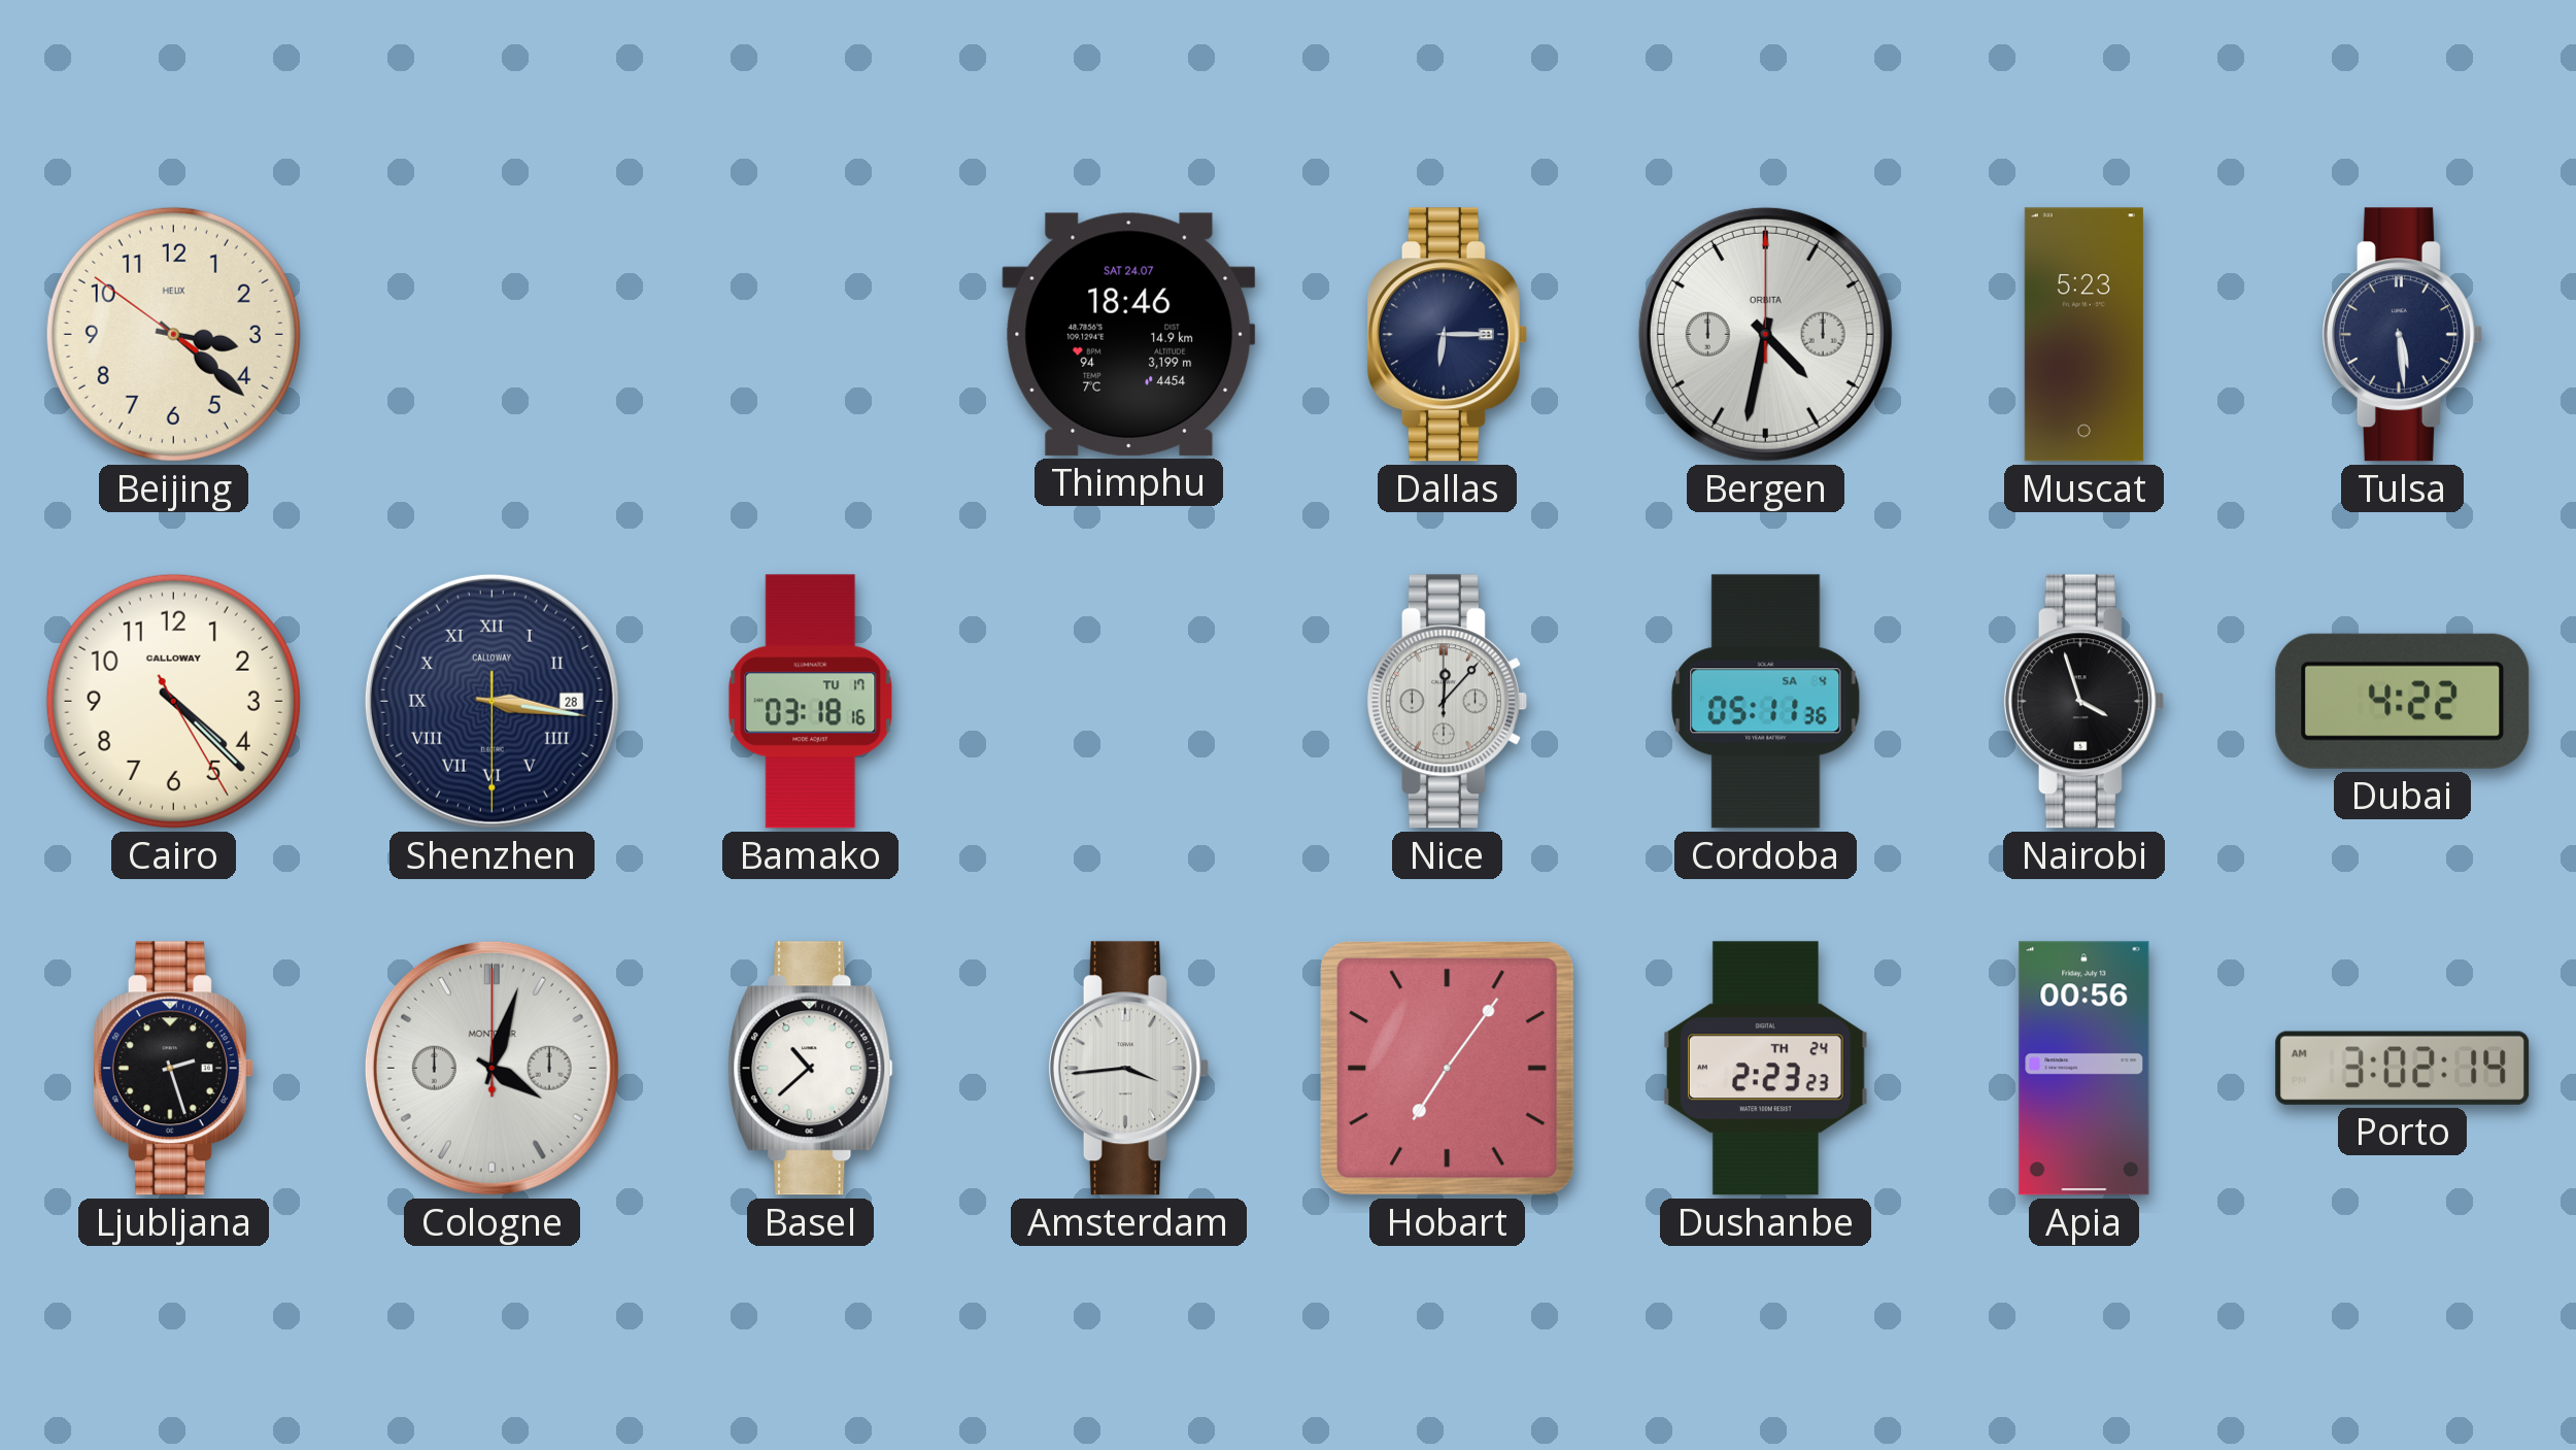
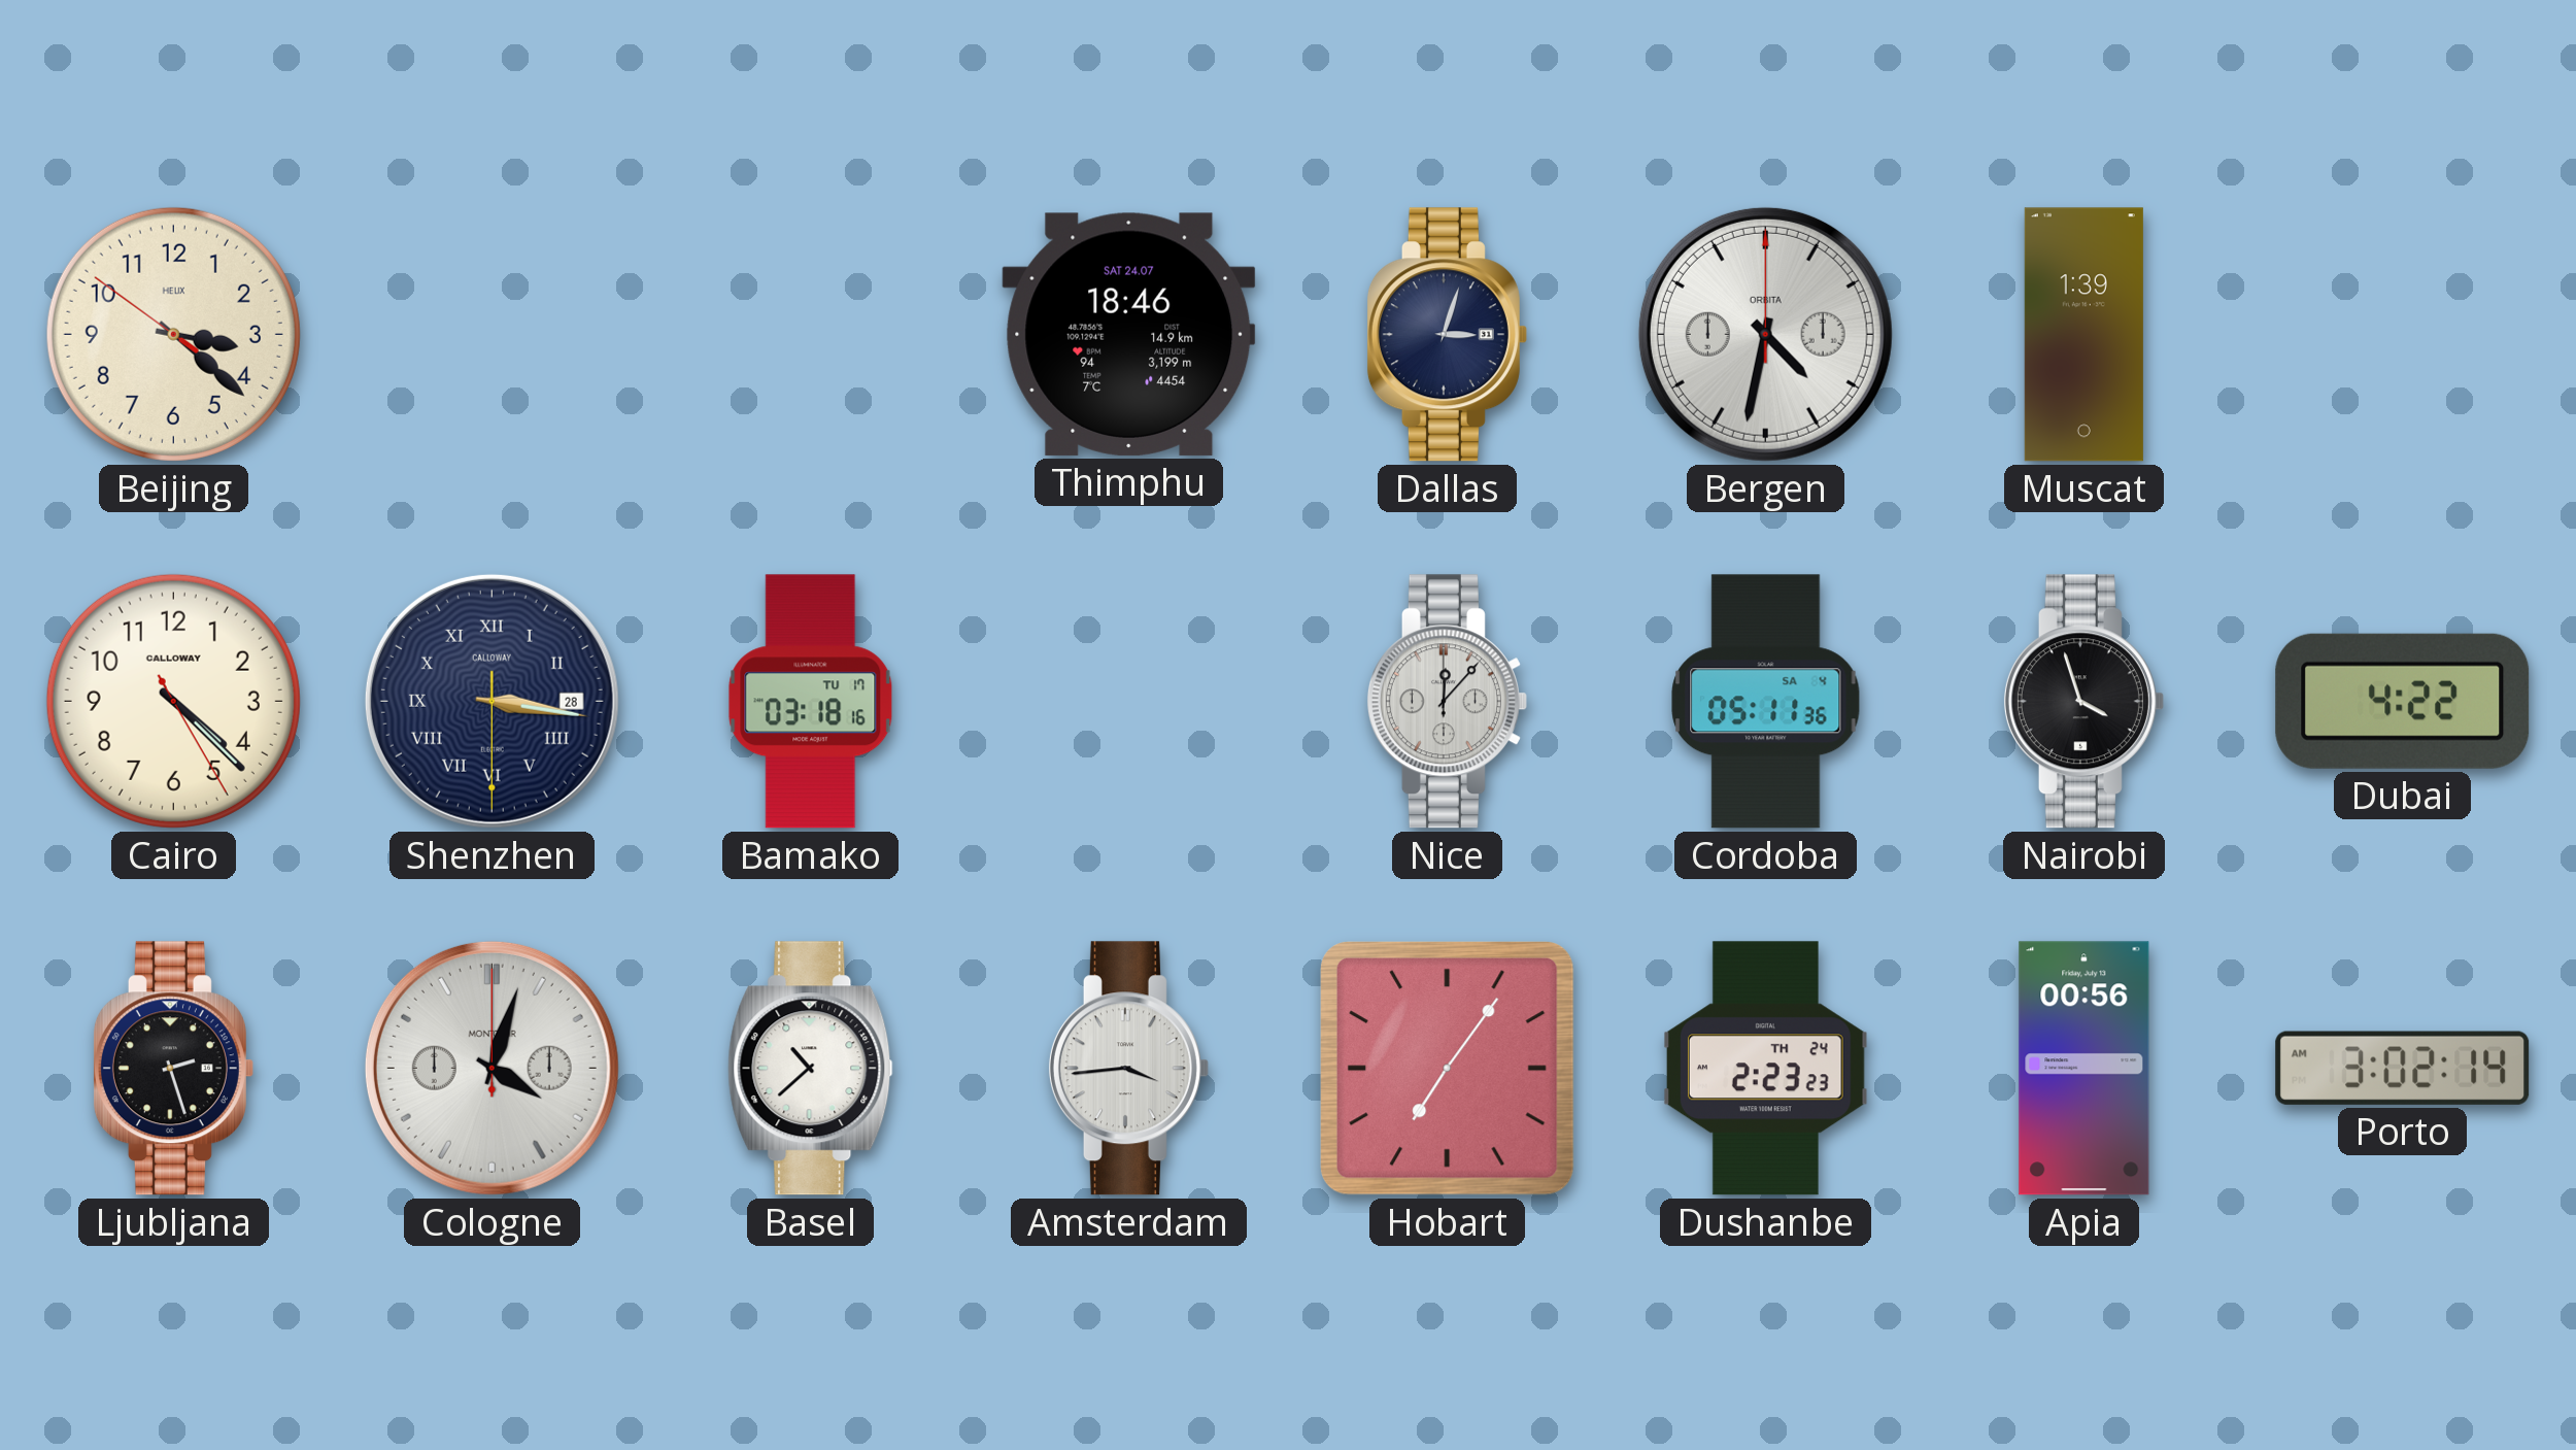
Dallas: 6:15 -> 3:03
Muscat: 5:23 -> 1:39
Tulsa: 5:29 -> none
